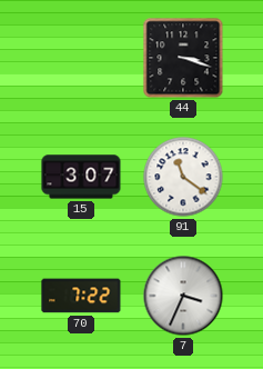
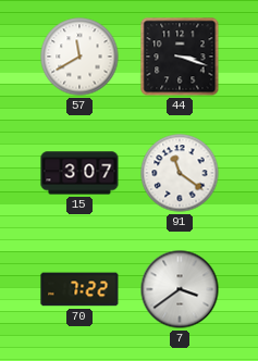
57: none -> 11:40
7: 3:34 -> 3:39
